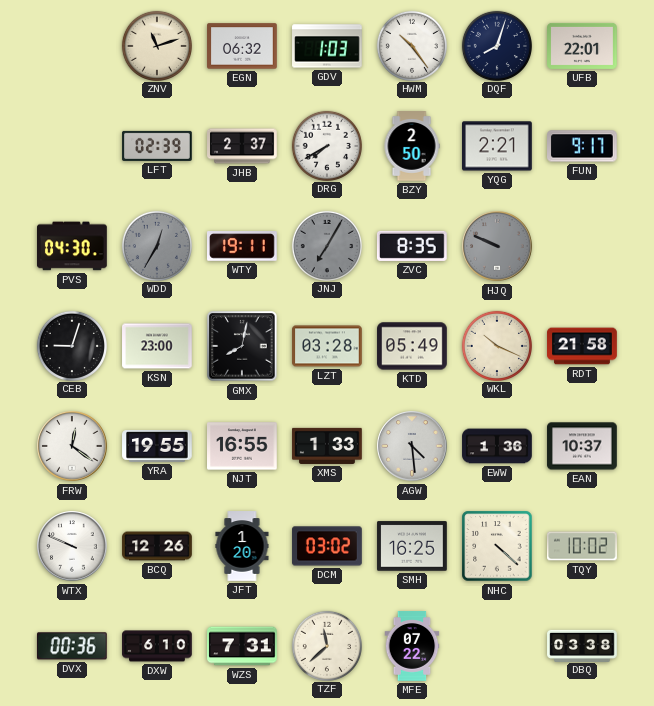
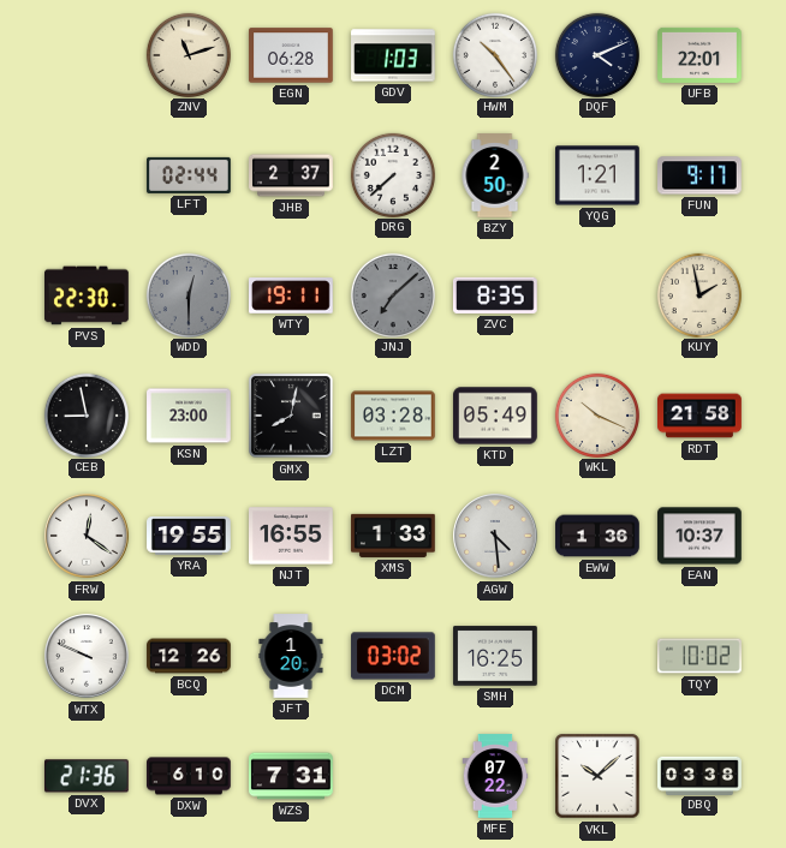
EGN: 06:32 -> 06:28
DQF: 8:03 -> 4:11
LFT: 02:39 -> 02:44
DRG: 7:40 -> 7:38
YQG: 2:21 -> 1:21
PVS: 04:30 -> 22:30
WDD: 12:35 -> 12:30
JNJ: 7:05 -> 7:08
HJQ: 9:49 -> none
KUY: none -> 1:58
CEB: 9:03 -> 8:58
NHC: 4:22 -> none
DVX: 00:36 -> 21:36
TZF: 11:38 -> none
VKL: none -> 10:08
